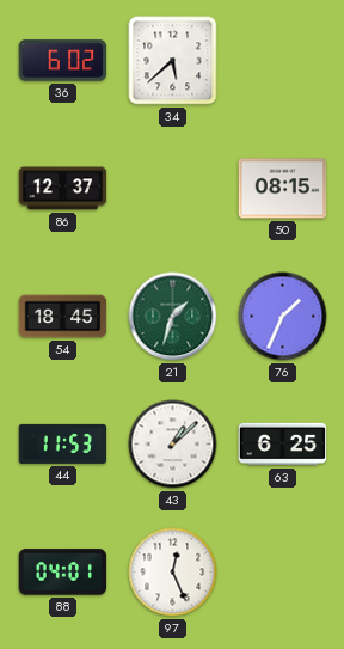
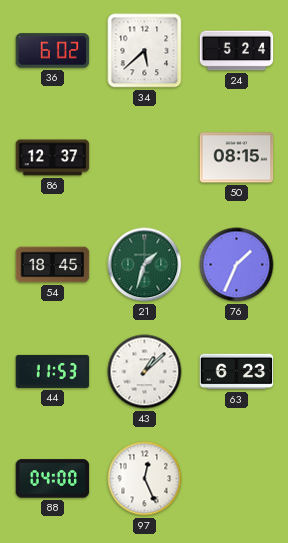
24: none -> 5:24
63: 6:25 -> 6:23
88: 04:01 -> 04:00
